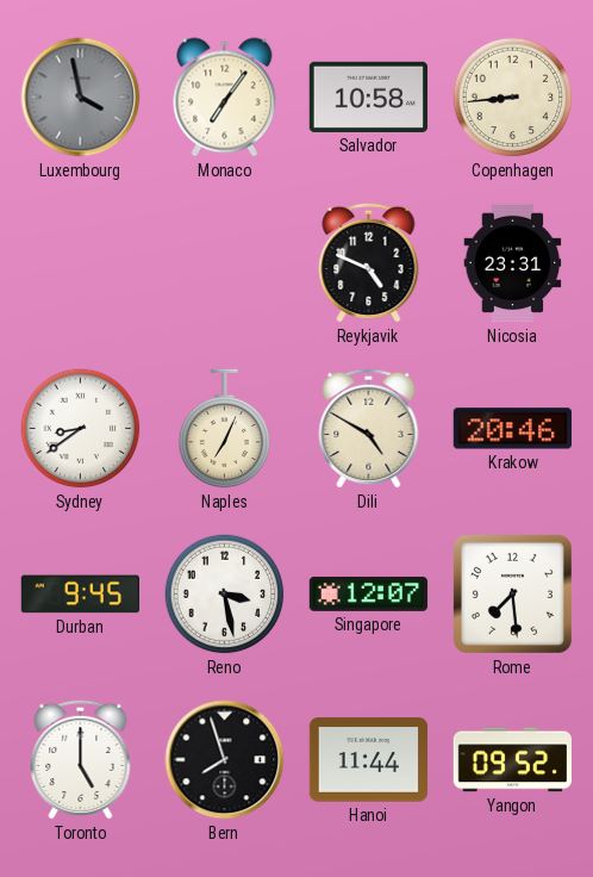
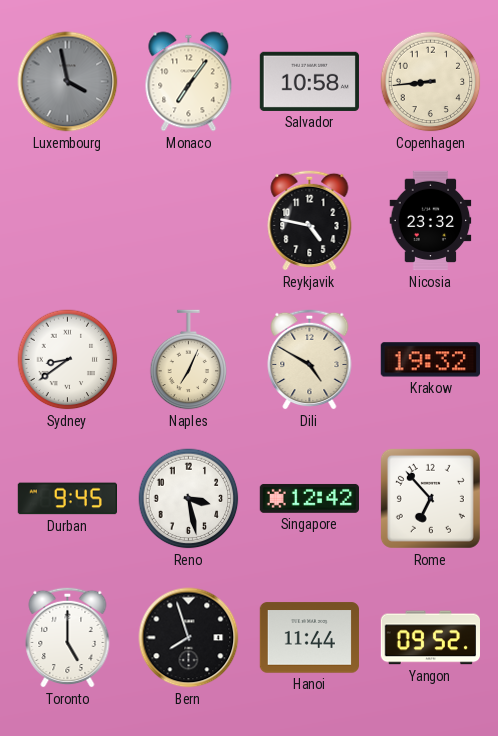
Reykjavik: 4:49 -> 4:47
Nicosia: 23:31 -> 23:32
Krakow: 20:46 -> 19:32
Singapore: 12:07 -> 12:42
Rome: 7:29 -> 6:53
